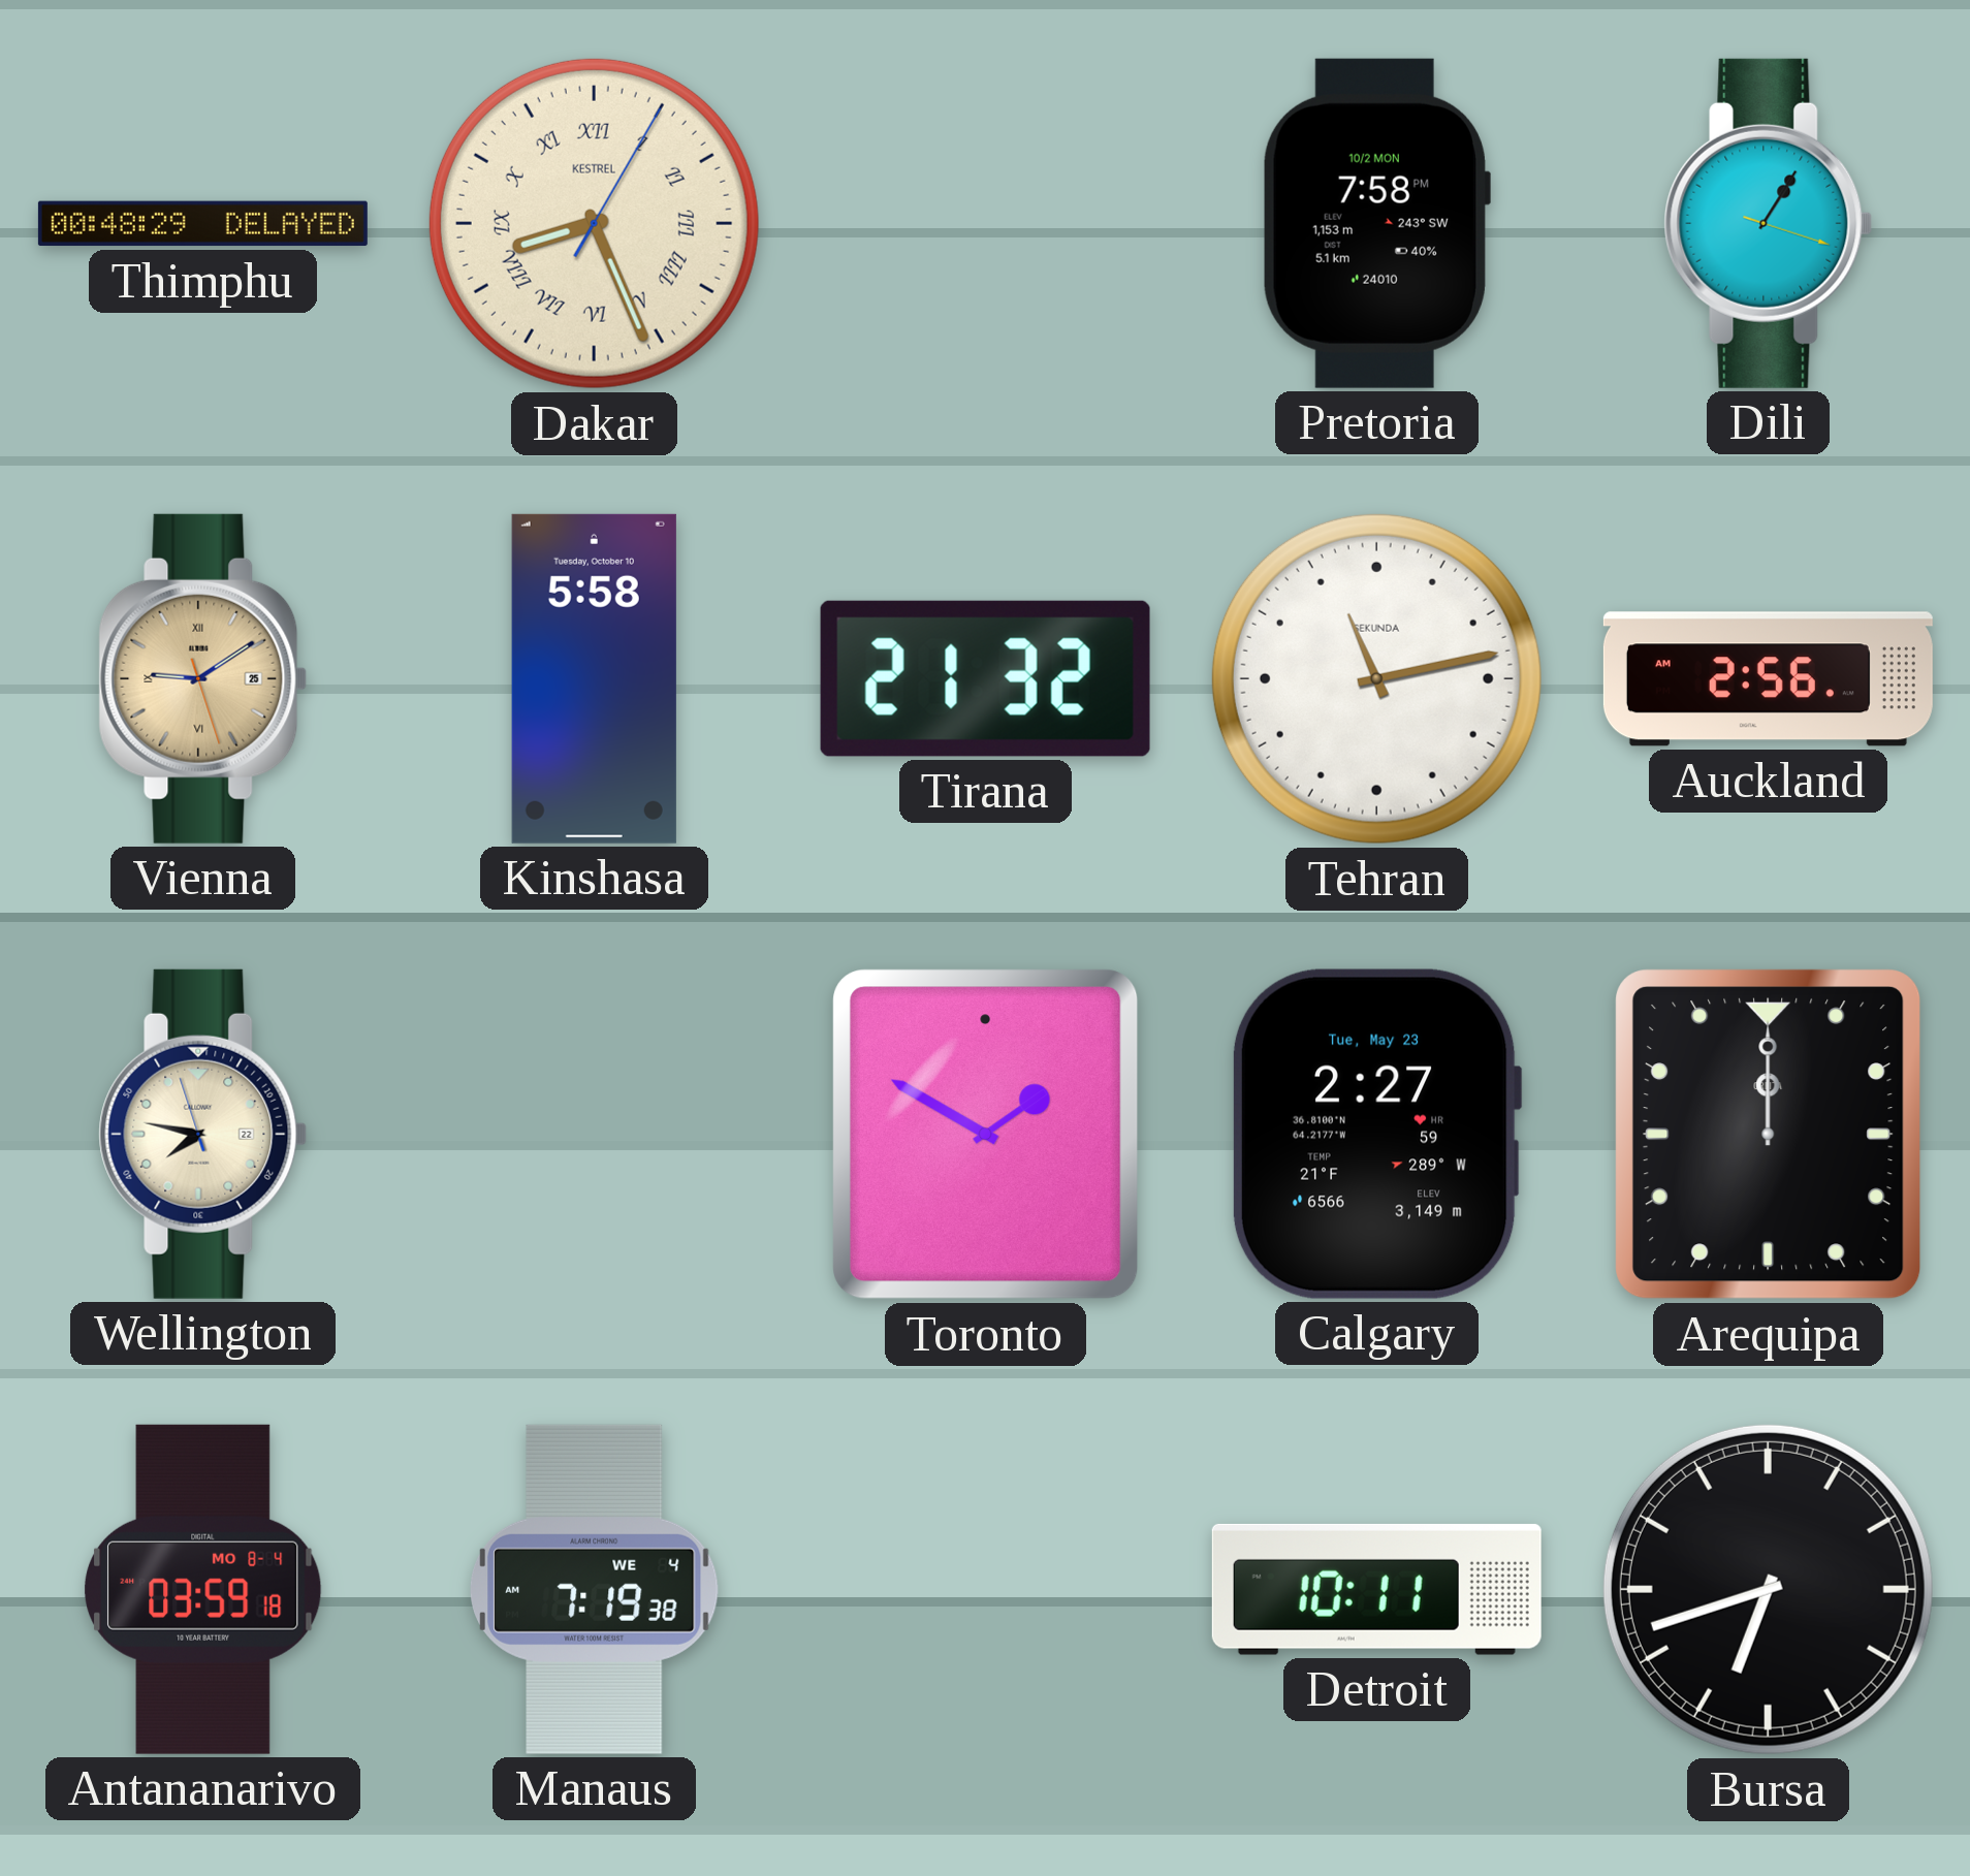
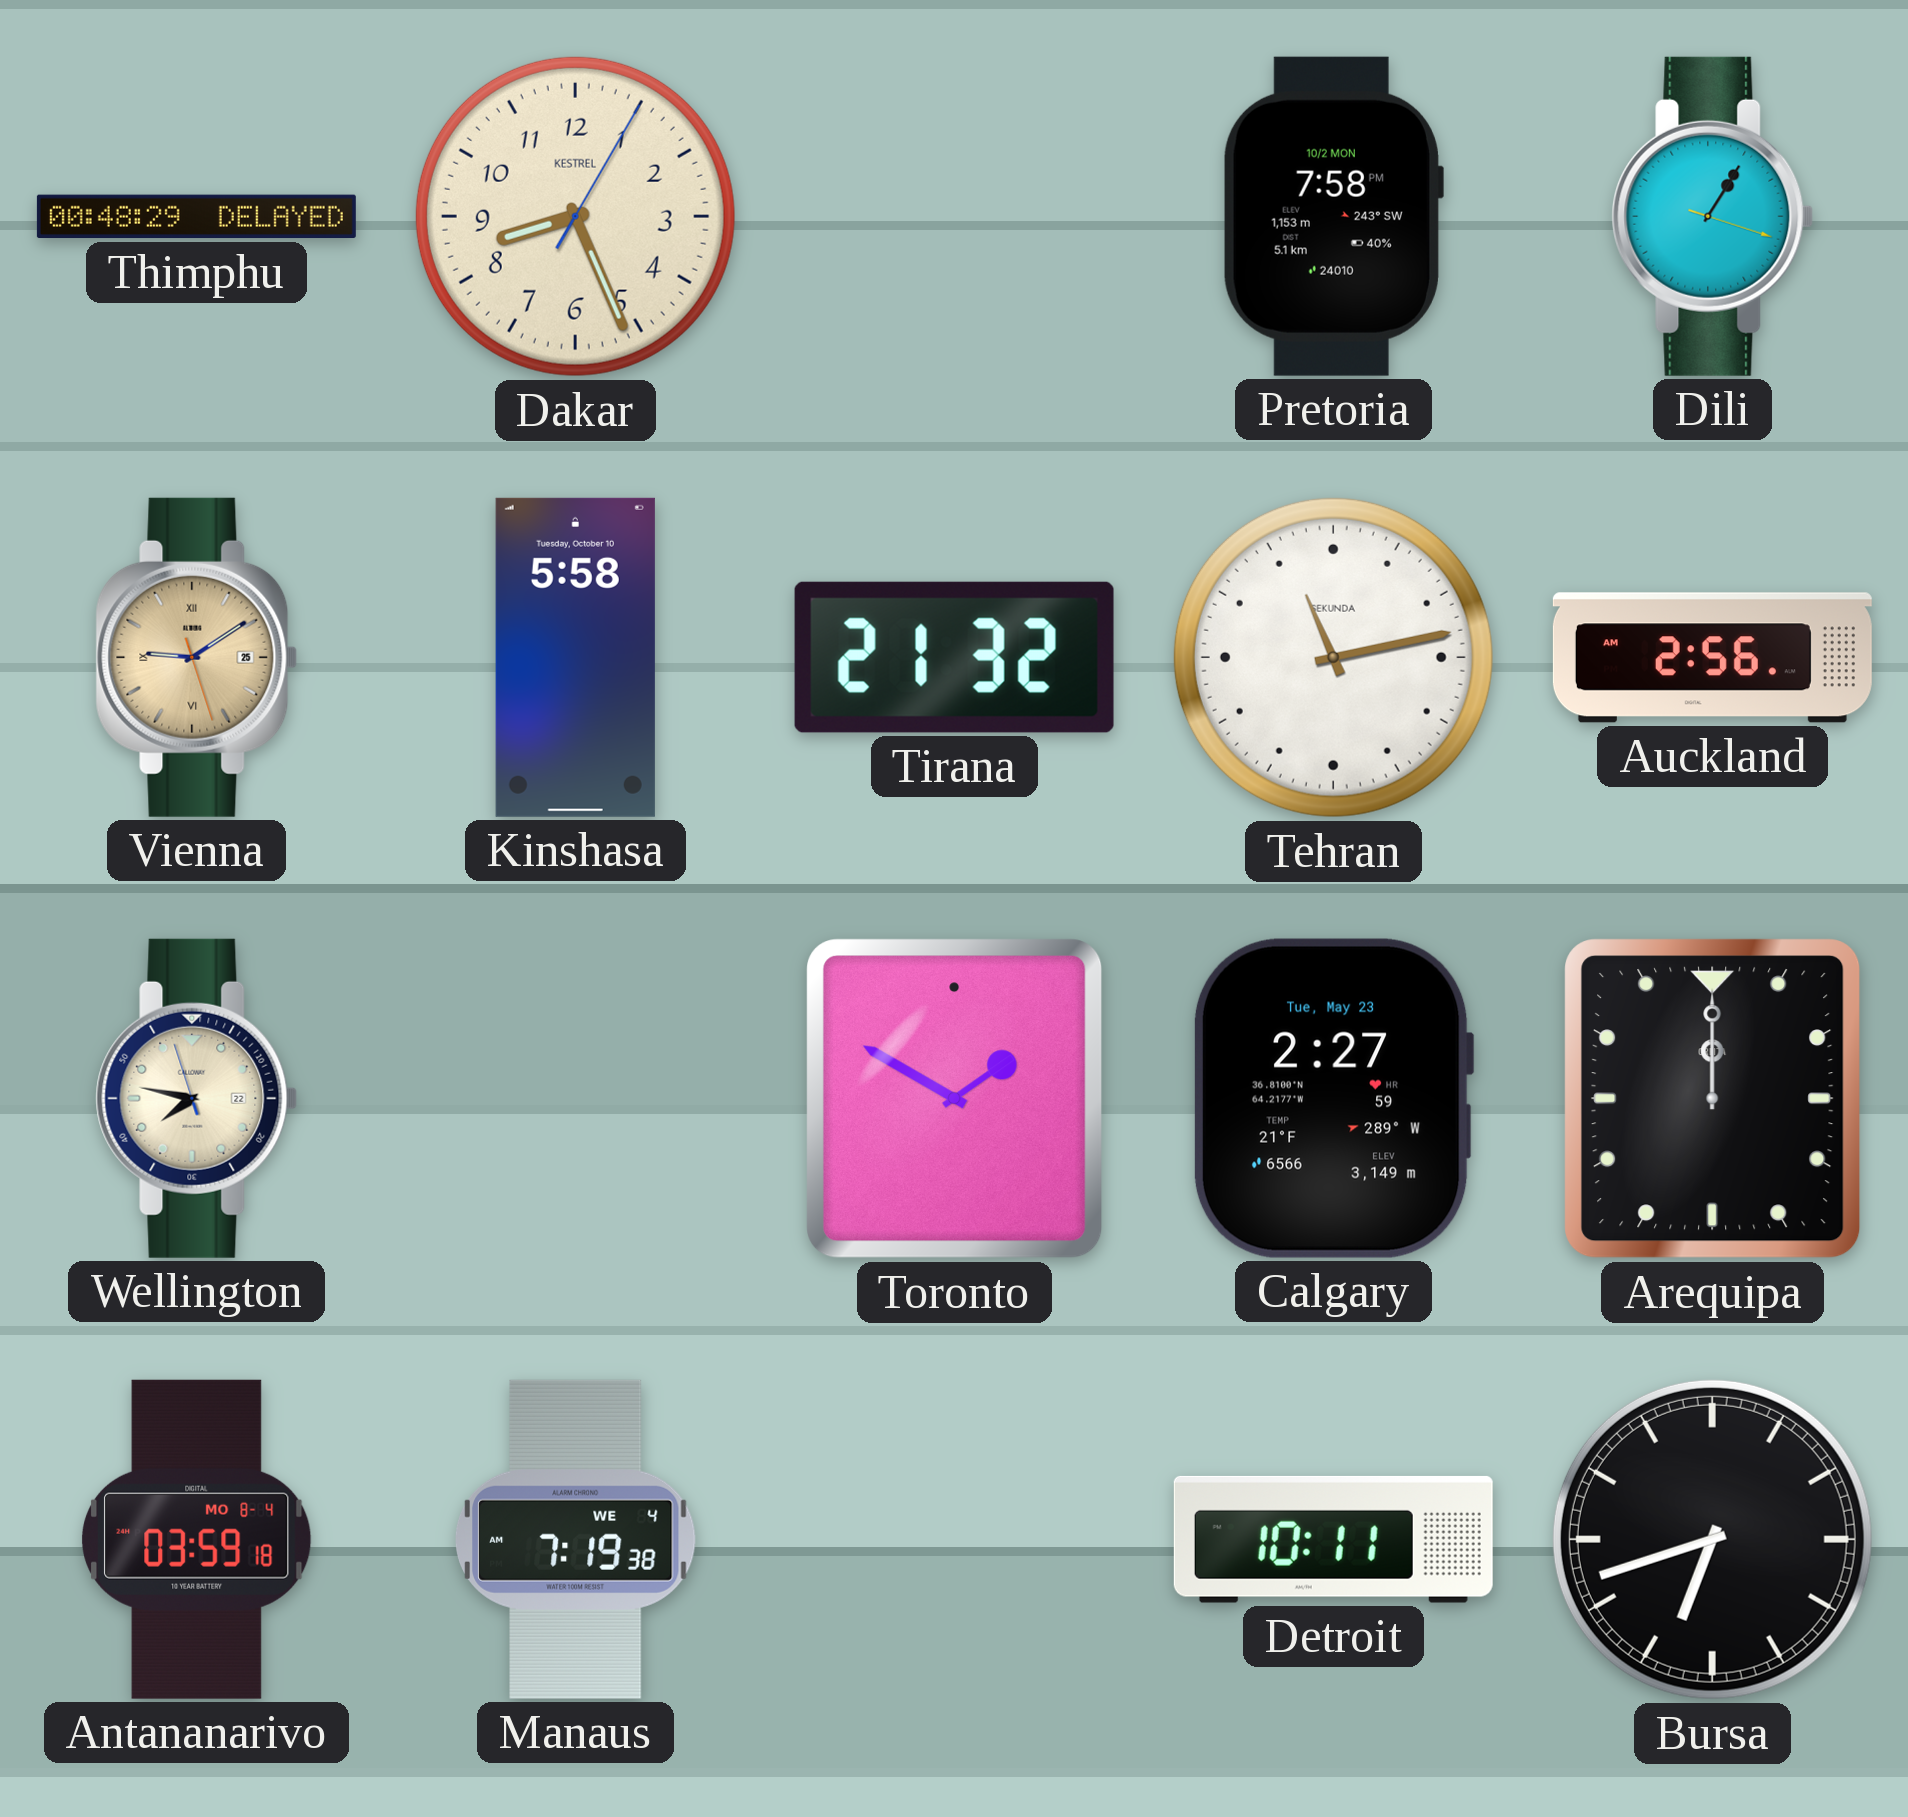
Dakar numerals: Roman -> Arabic
